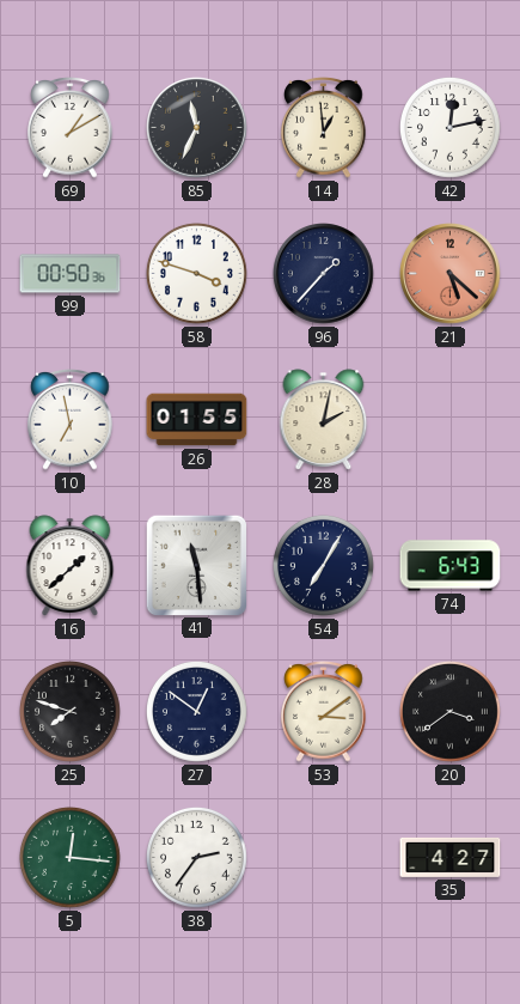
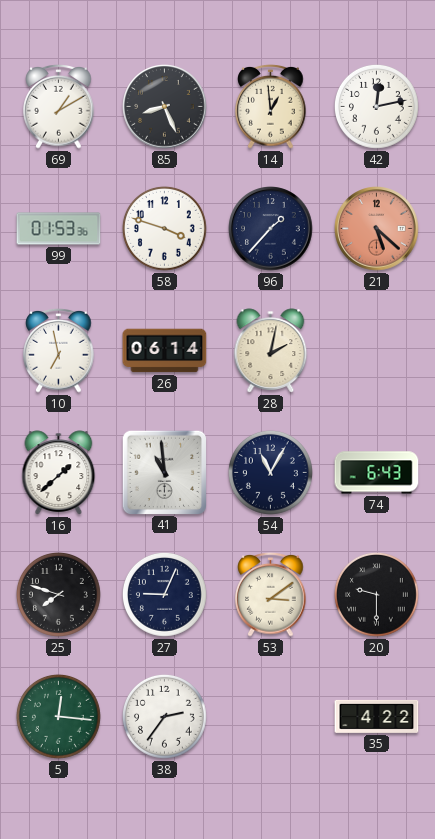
85: 11:34 -> 8:26
99: 00:50 -> 01:53
26: 01:55 -> 06:14
41: 11:29 -> 10:59
54: 7:05 -> 11:05
27: 12:51 -> 9:04
20: 3:39 -> 9:30
35: 4:27 -> 4:22
